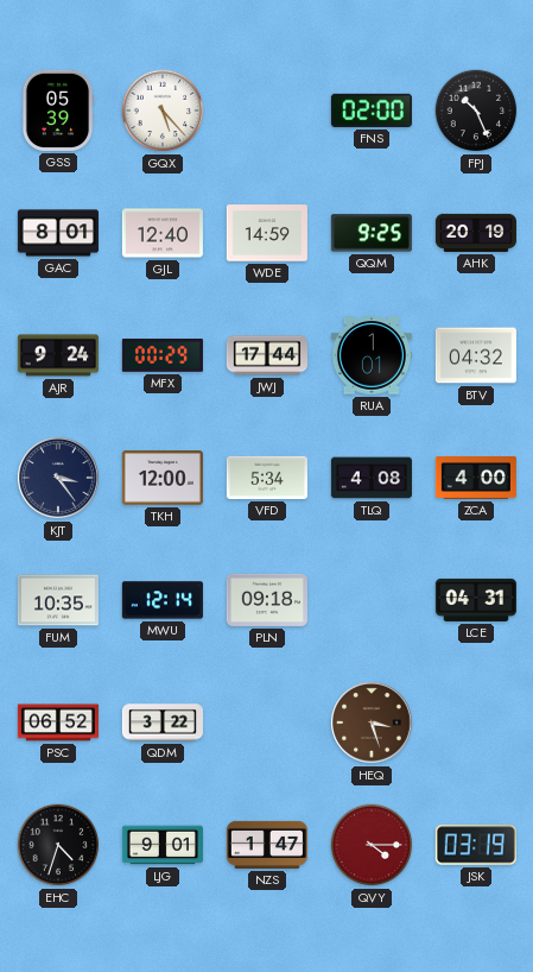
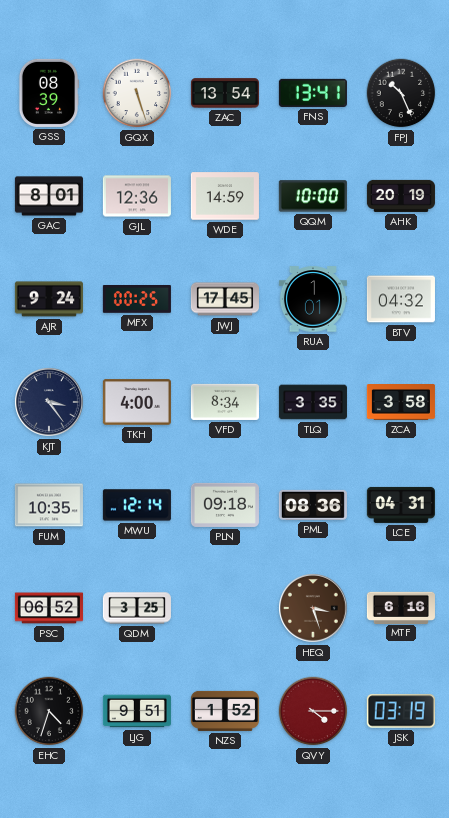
GSS: 05:39 -> 08:39
GQX: 5:23 -> 5:27
ZAC: none -> 13:54
FNS: 02:00 -> 13:41
GJL: 12:40 -> 12:36
QQM: 9:25 -> 10:00
MFX: 00:29 -> 00:25
JWJ: 17:44 -> 17:45
TKH: 12:00 -> 4:00
VFD: 5:34 -> 8:34
TLQ: 4:08 -> 3:35
ZCA: 4:00 -> 3:58
PML: none -> 08:36
QDM: 3:22 -> 3:25
MTF: none -> 6:16
LJG: 9:01 -> 9:51
NZS: 1:47 -> 1:52
